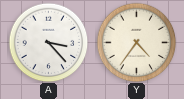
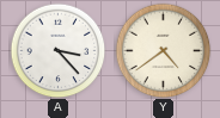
Y: 4:36 -> 4:39
